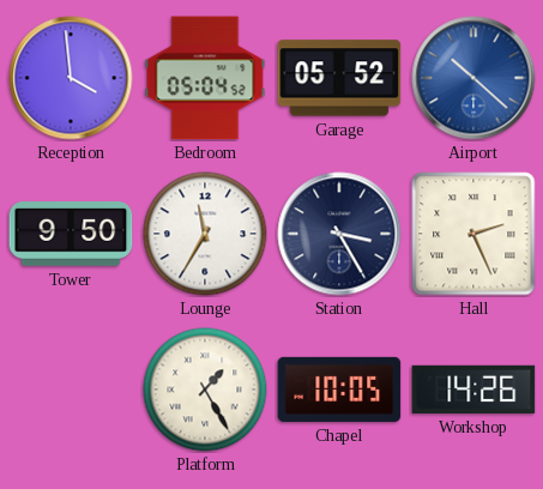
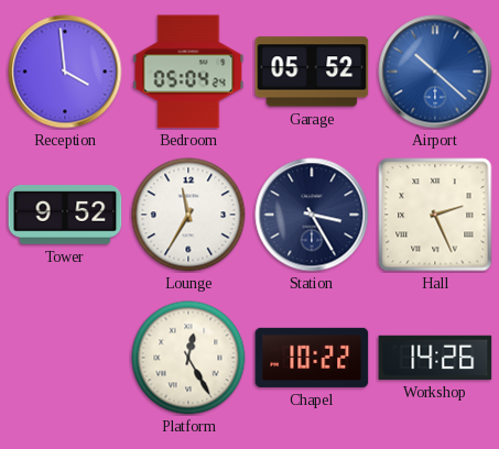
Bedroom: 05:04:52 -> 05:04:24
Tower: 9:50 -> 9:52
Platform: 1:25 -> 12:25
Chapel: 10:05 -> 10:22
